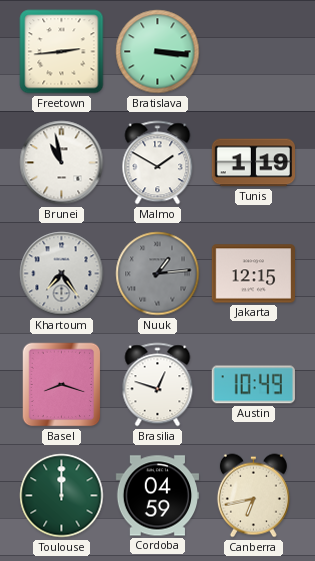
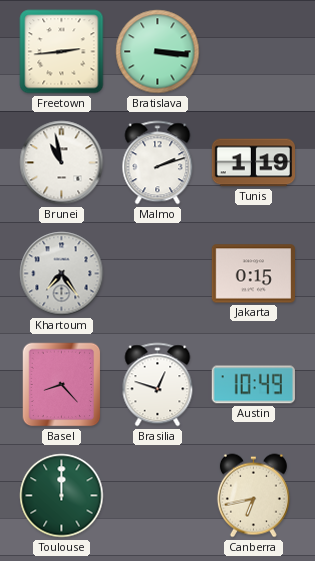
Malmo: 1:50 -> 2:12
Nuuk: 1:14 -> none
Jakarta: 12:15 -> 0:15
Basel: 8:18 -> 8:23
Cordoba: 04:59 -> none
